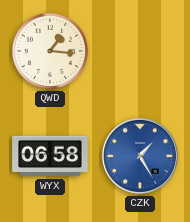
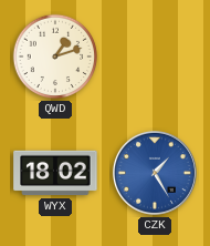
QWD: 1:16 -> 1:12
WYX: 06:58 -> 18:02
